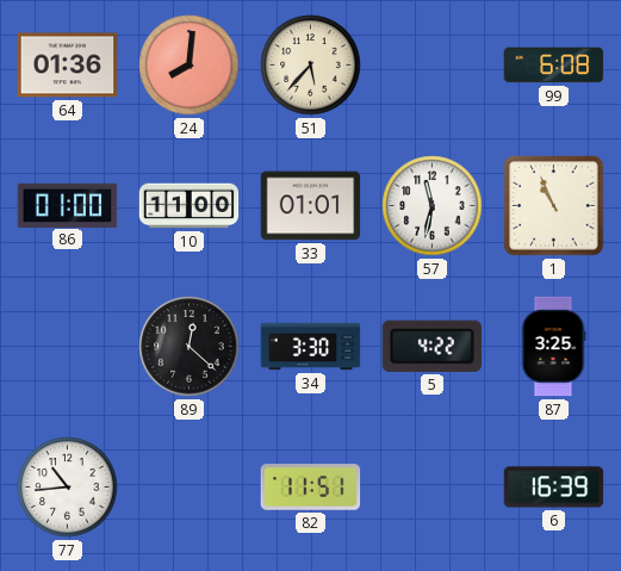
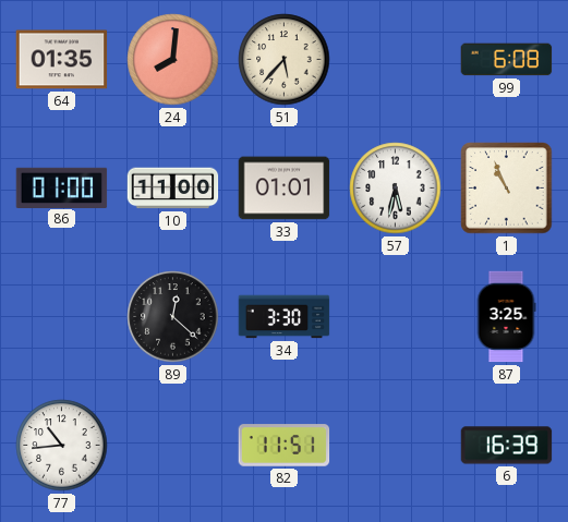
64: 01:36 -> 01:35
57: 11:32 -> 5:32
5: 4:22 -> none
